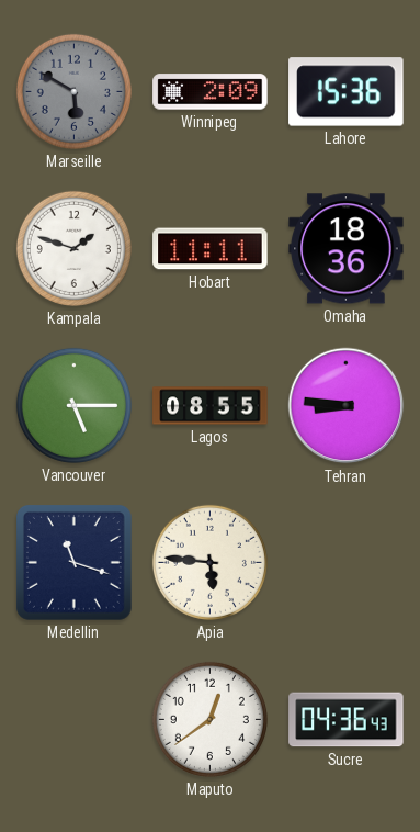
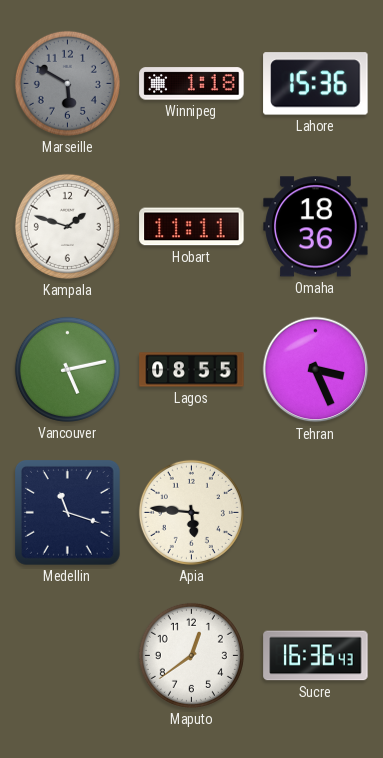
Winnipeg: 2:09 -> 1:18
Vancouver: 5:15 -> 5:13
Tehran: 8:46 -> 3:26
Sucre: 04:36 -> 16:36
